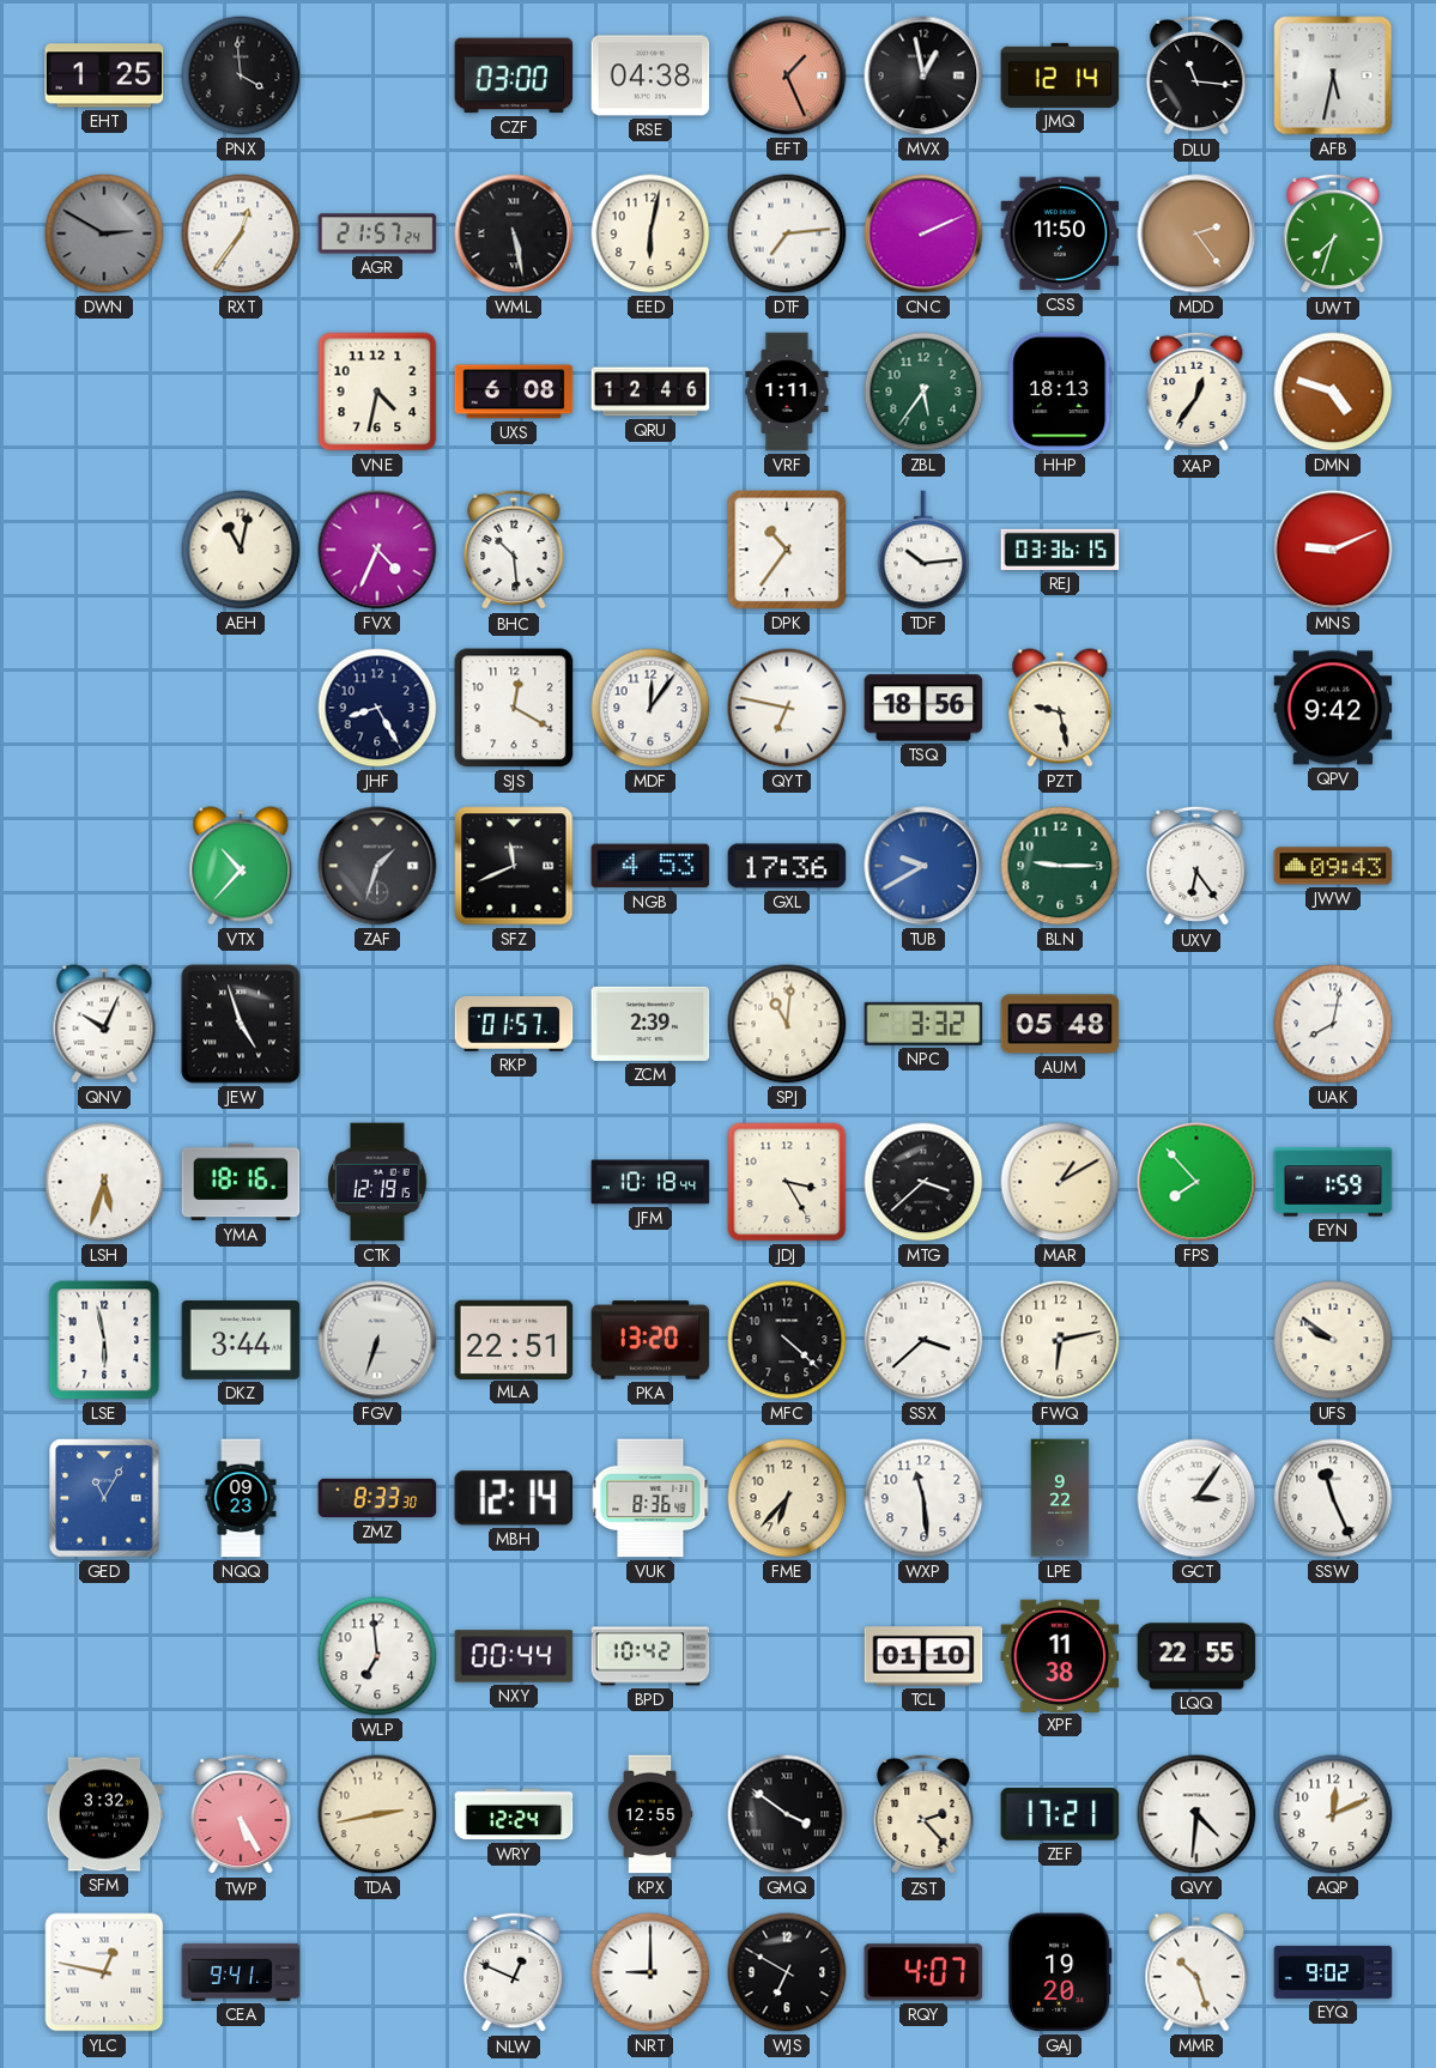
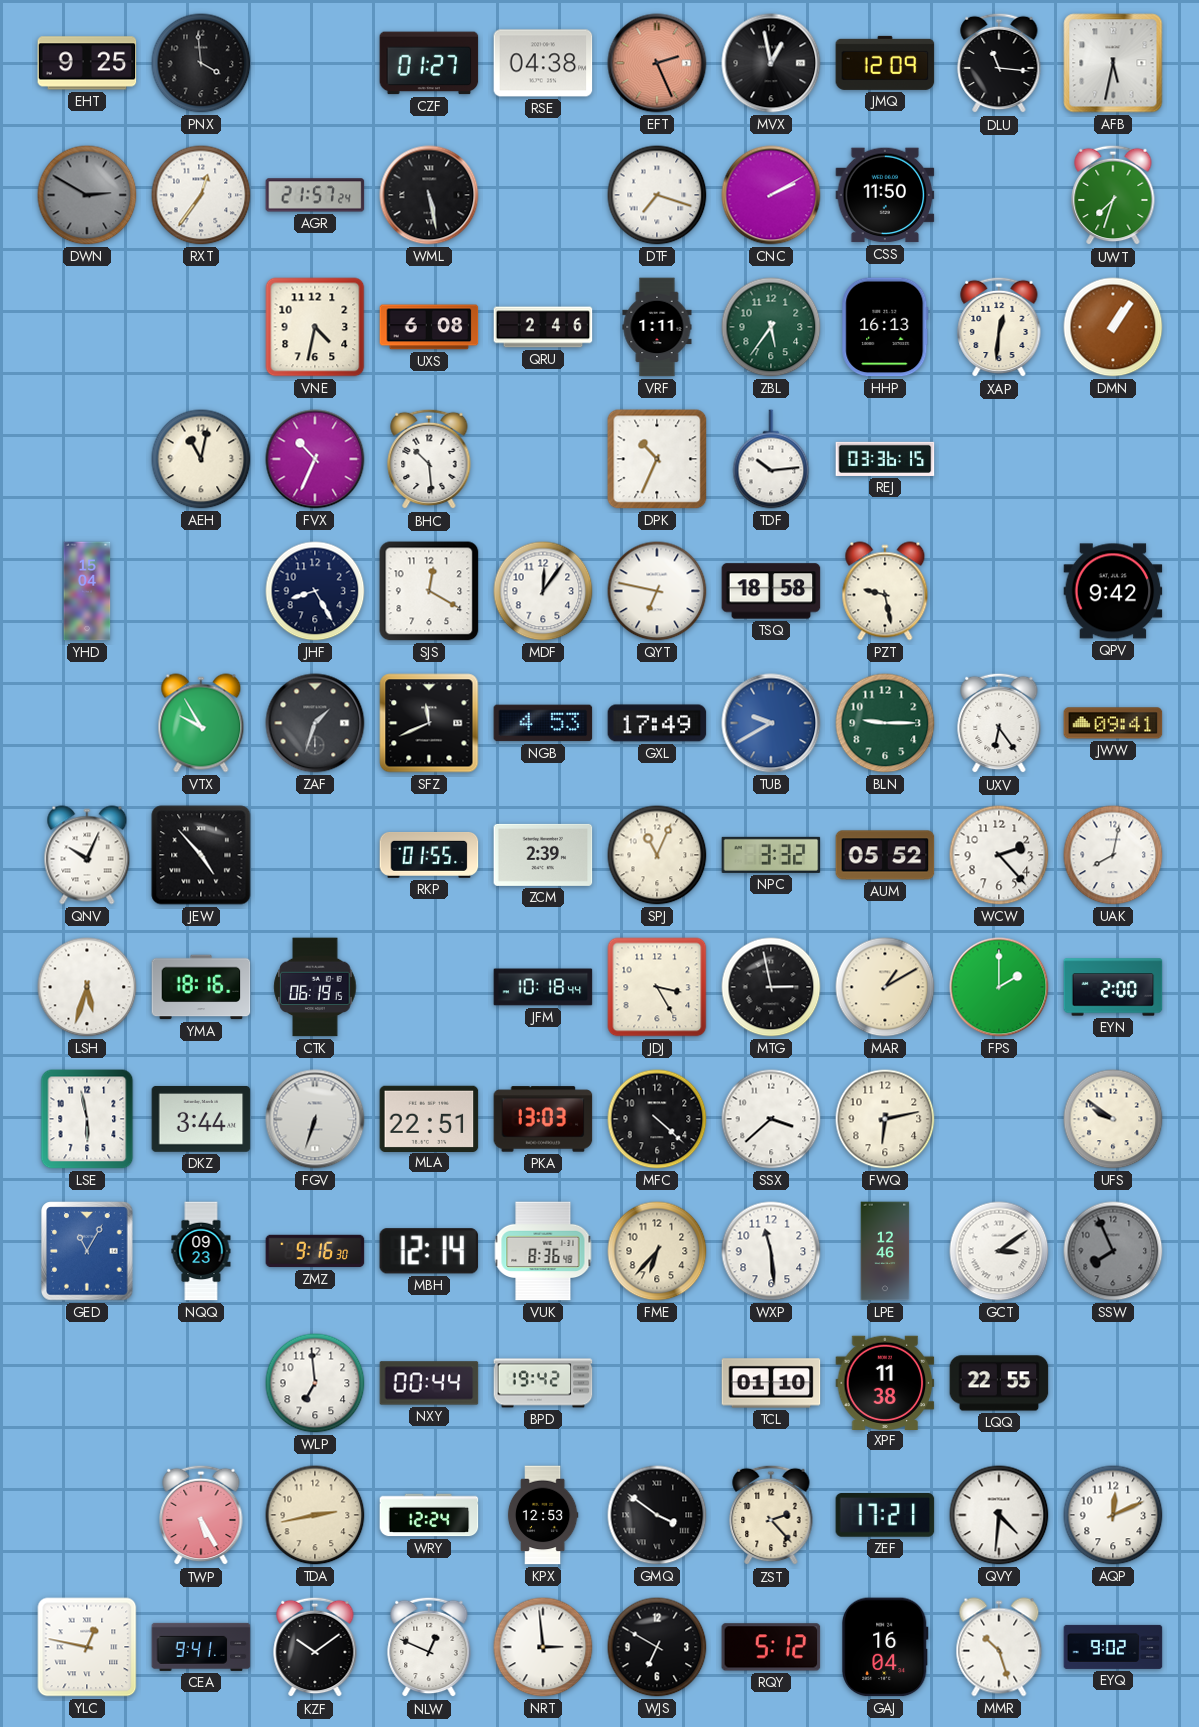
EHT: 1:25 -> 9:25
CZF: 03:00 -> 01:27
EFT: 1:26 -> 2:26
JMQ: 12:14 -> 12:09
EED: 6:02 -> none
DTF: 7:14 -> 7:18
CNC: 2:11 -> 2:10
MDD: 2:24 -> none
QRU: 12:46 -> 2:46
HHP: 18:13 -> 16:13
XAP: 12:36 -> 12:31
DMN: 4:48 -> 1:06
FVX: 4:34 -> 10:34
DPK: 10:36 -> 10:34
MNS: 9:11 -> none
YHD: none -> 15:04
TSQ: 18:56 -> 18:58
VTX: 10:37 -> 9:55
GXL: 17:36 -> 17:49
JWW: 09:43 -> 09:41
JEW: 4:57 -> 4:53
RKP: 01:57 -> 01:55
SPJ: 11:01 -> 11:04
AUM: 05:48 -> 05:52
WCW: none -> 2:23
CTK: 12:19 -> 06:19
MTG: 3:38 -> 2:58
FPS: 7:53 -> 2:00
EYN: 1:59 -> 2:00
PKA: 13:20 -> 13:03
ZMZ: 8:33 -> 9:16
LPE: 9:22 -> 12:46
GCT: 3:06 -> 3:09
SSW: 11:26 -> 7:56
SSW dial: white -> grey
BPD: 10:42 -> 19:42
SFM: 3:32 -> none
KPX: 12:55 -> 12:53
KZF: none -> 10:09
NRT: 9:00 -> 2:59
RQY: 4:07 -> 5:12
GAJ: 19:20 -> 16:04
